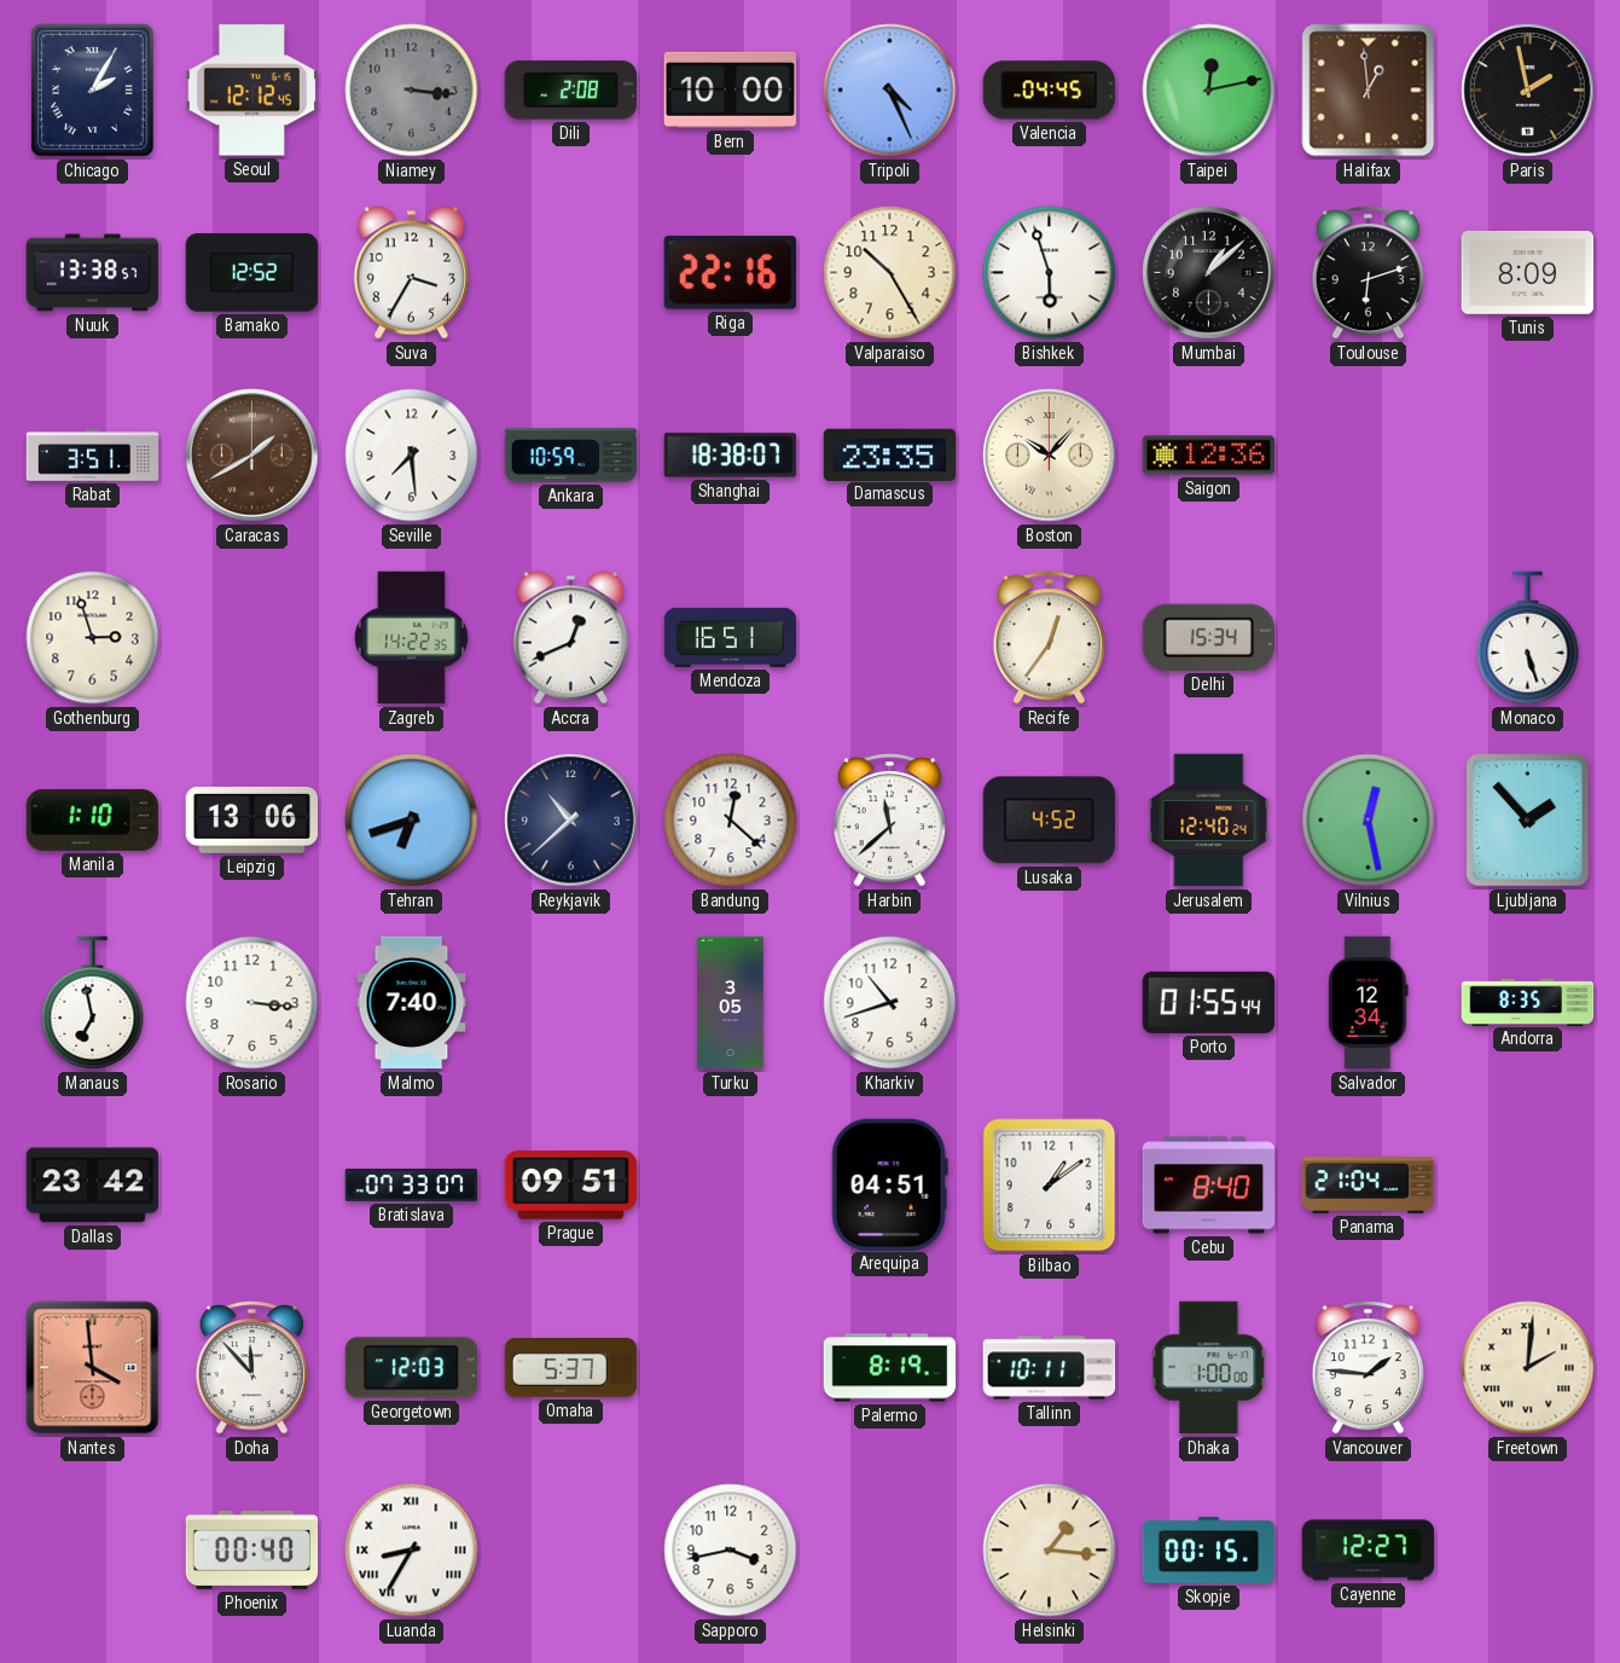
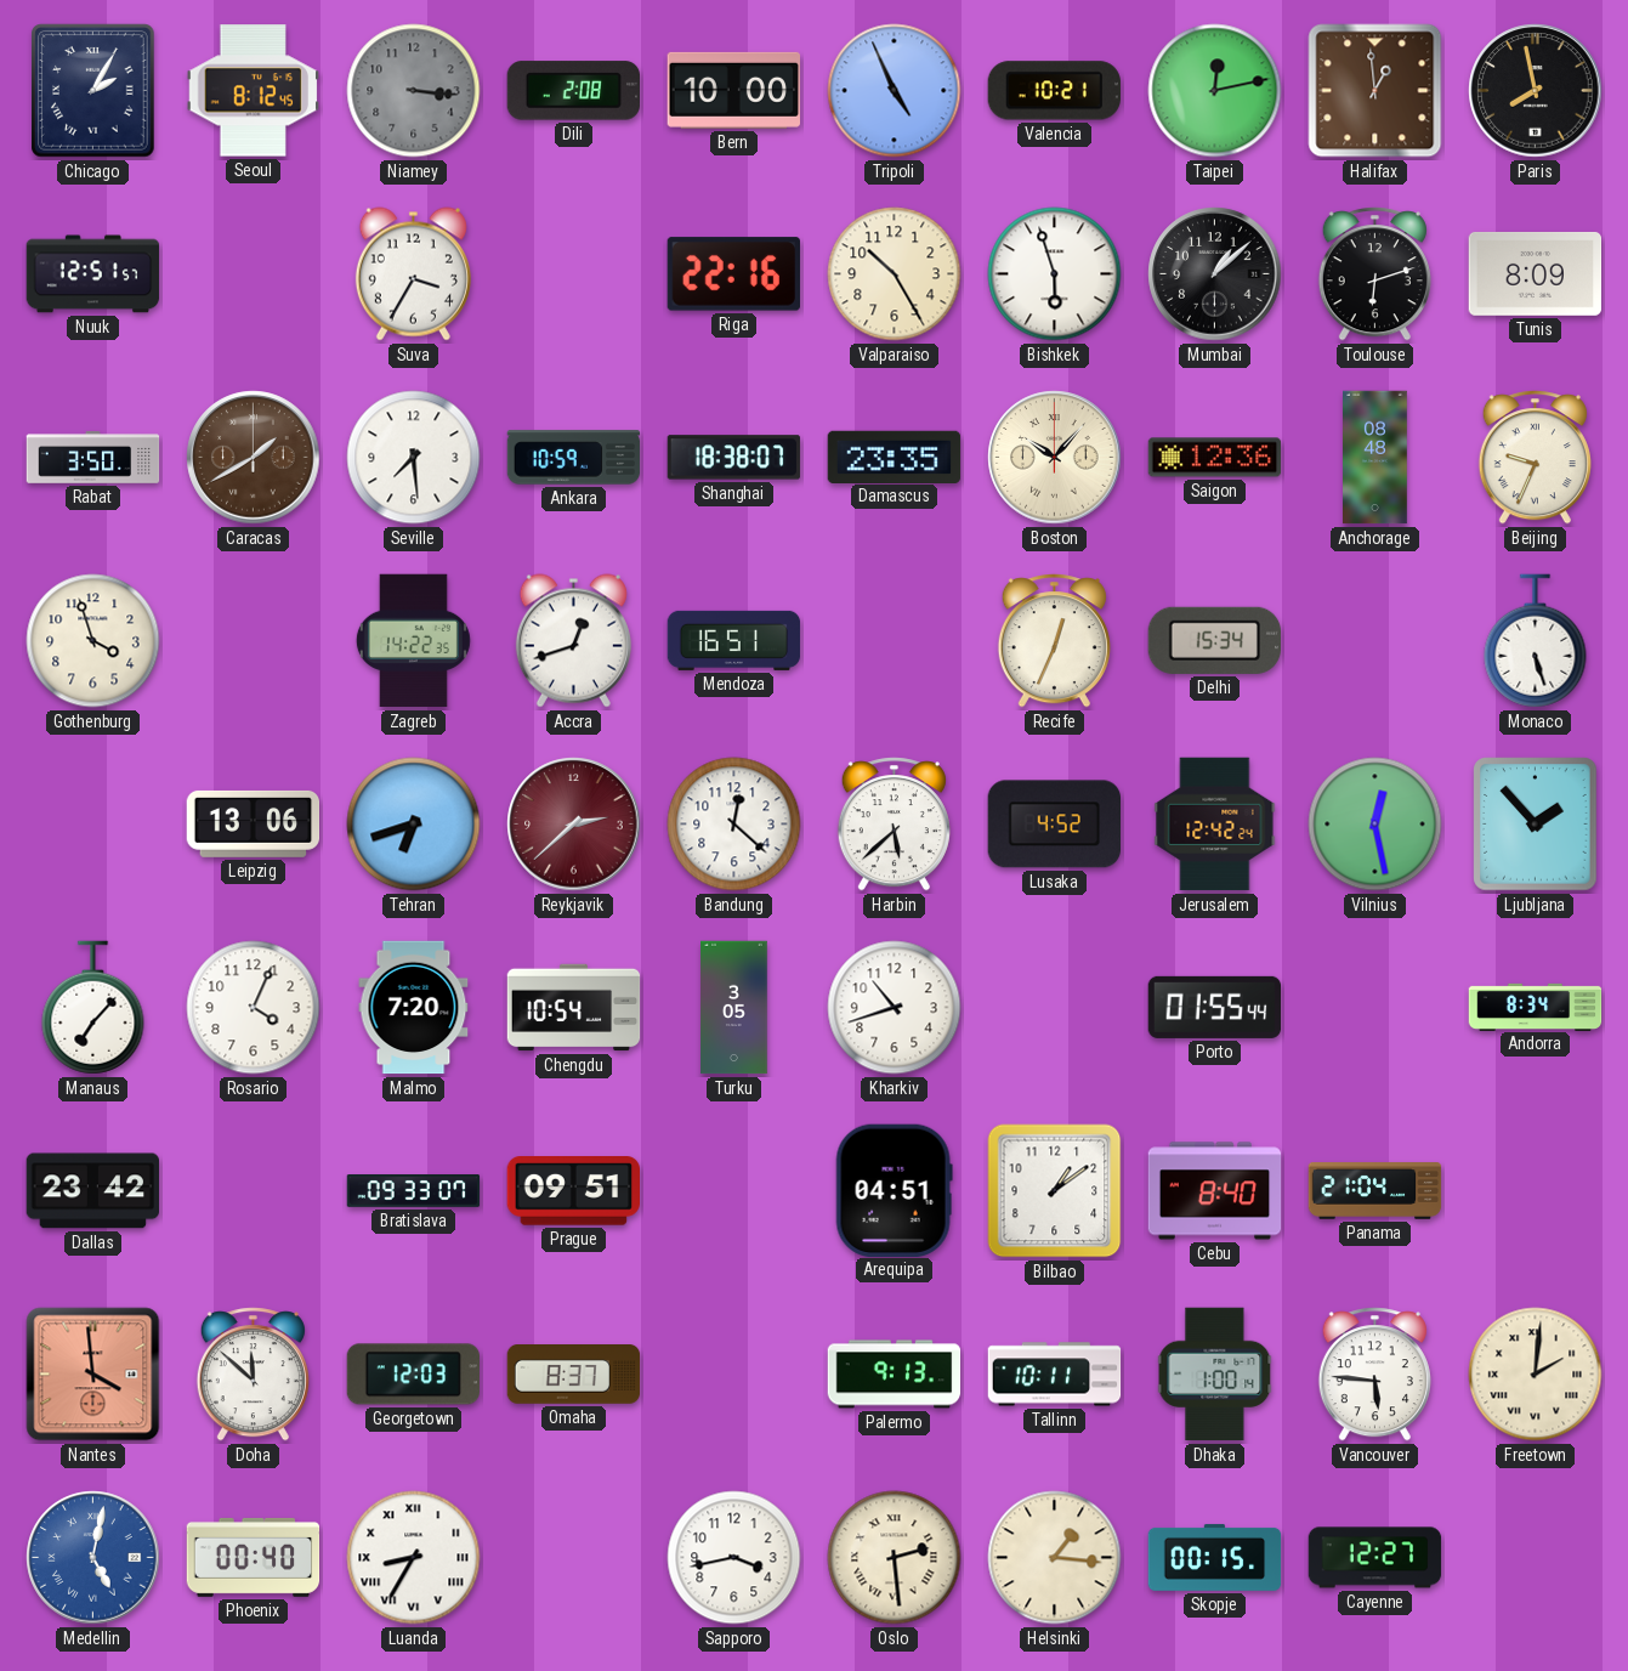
Seoul: 12:12 -> 8:12
Tripoli: 4:26 -> 4:56
Valencia: 04:45 -> 10:21
Paris: 1:58 -> 7:58
Nuuk: 13:38 -> 12:51
Bamako: 12:52 -> none
Rabat: 3:51 -> 3:50
Anchorage: none -> 08:48
Beijing: none -> 9:34
Gothenburg: 2:57 -> 3:57
Accra: 12:41 -> 12:42
Recife: 12:36 -> 12:34
Manila: 1:10 -> none
Reykjavik: 10:38 -> 2:38
Reykjavik dial: navy -> burgundy
Harbin: 11:38 -> 5:38
Jerusalem: 12:40 -> 12:42
Manaus: 6:58 -> 7:07
Rosario: 3:16 -> 4:04
Malmo: 7:40 -> 7:20
Chengdu: none -> 10:54
Salvador: 12:34 -> none
Andorra: 8:35 -> 8:34
Bratislava: 07:33 -> 09:33
Doha: 11:53 -> 11:52
Omaha: 5:37 -> 8:37
Palermo: 8:19 -> 9:13
Dhaka: 1:00:00 -> 1:00:14
Vancouver: 1:46 -> 5:46
Medellin: none -> 5:02
Oslo: none -> 2:29
